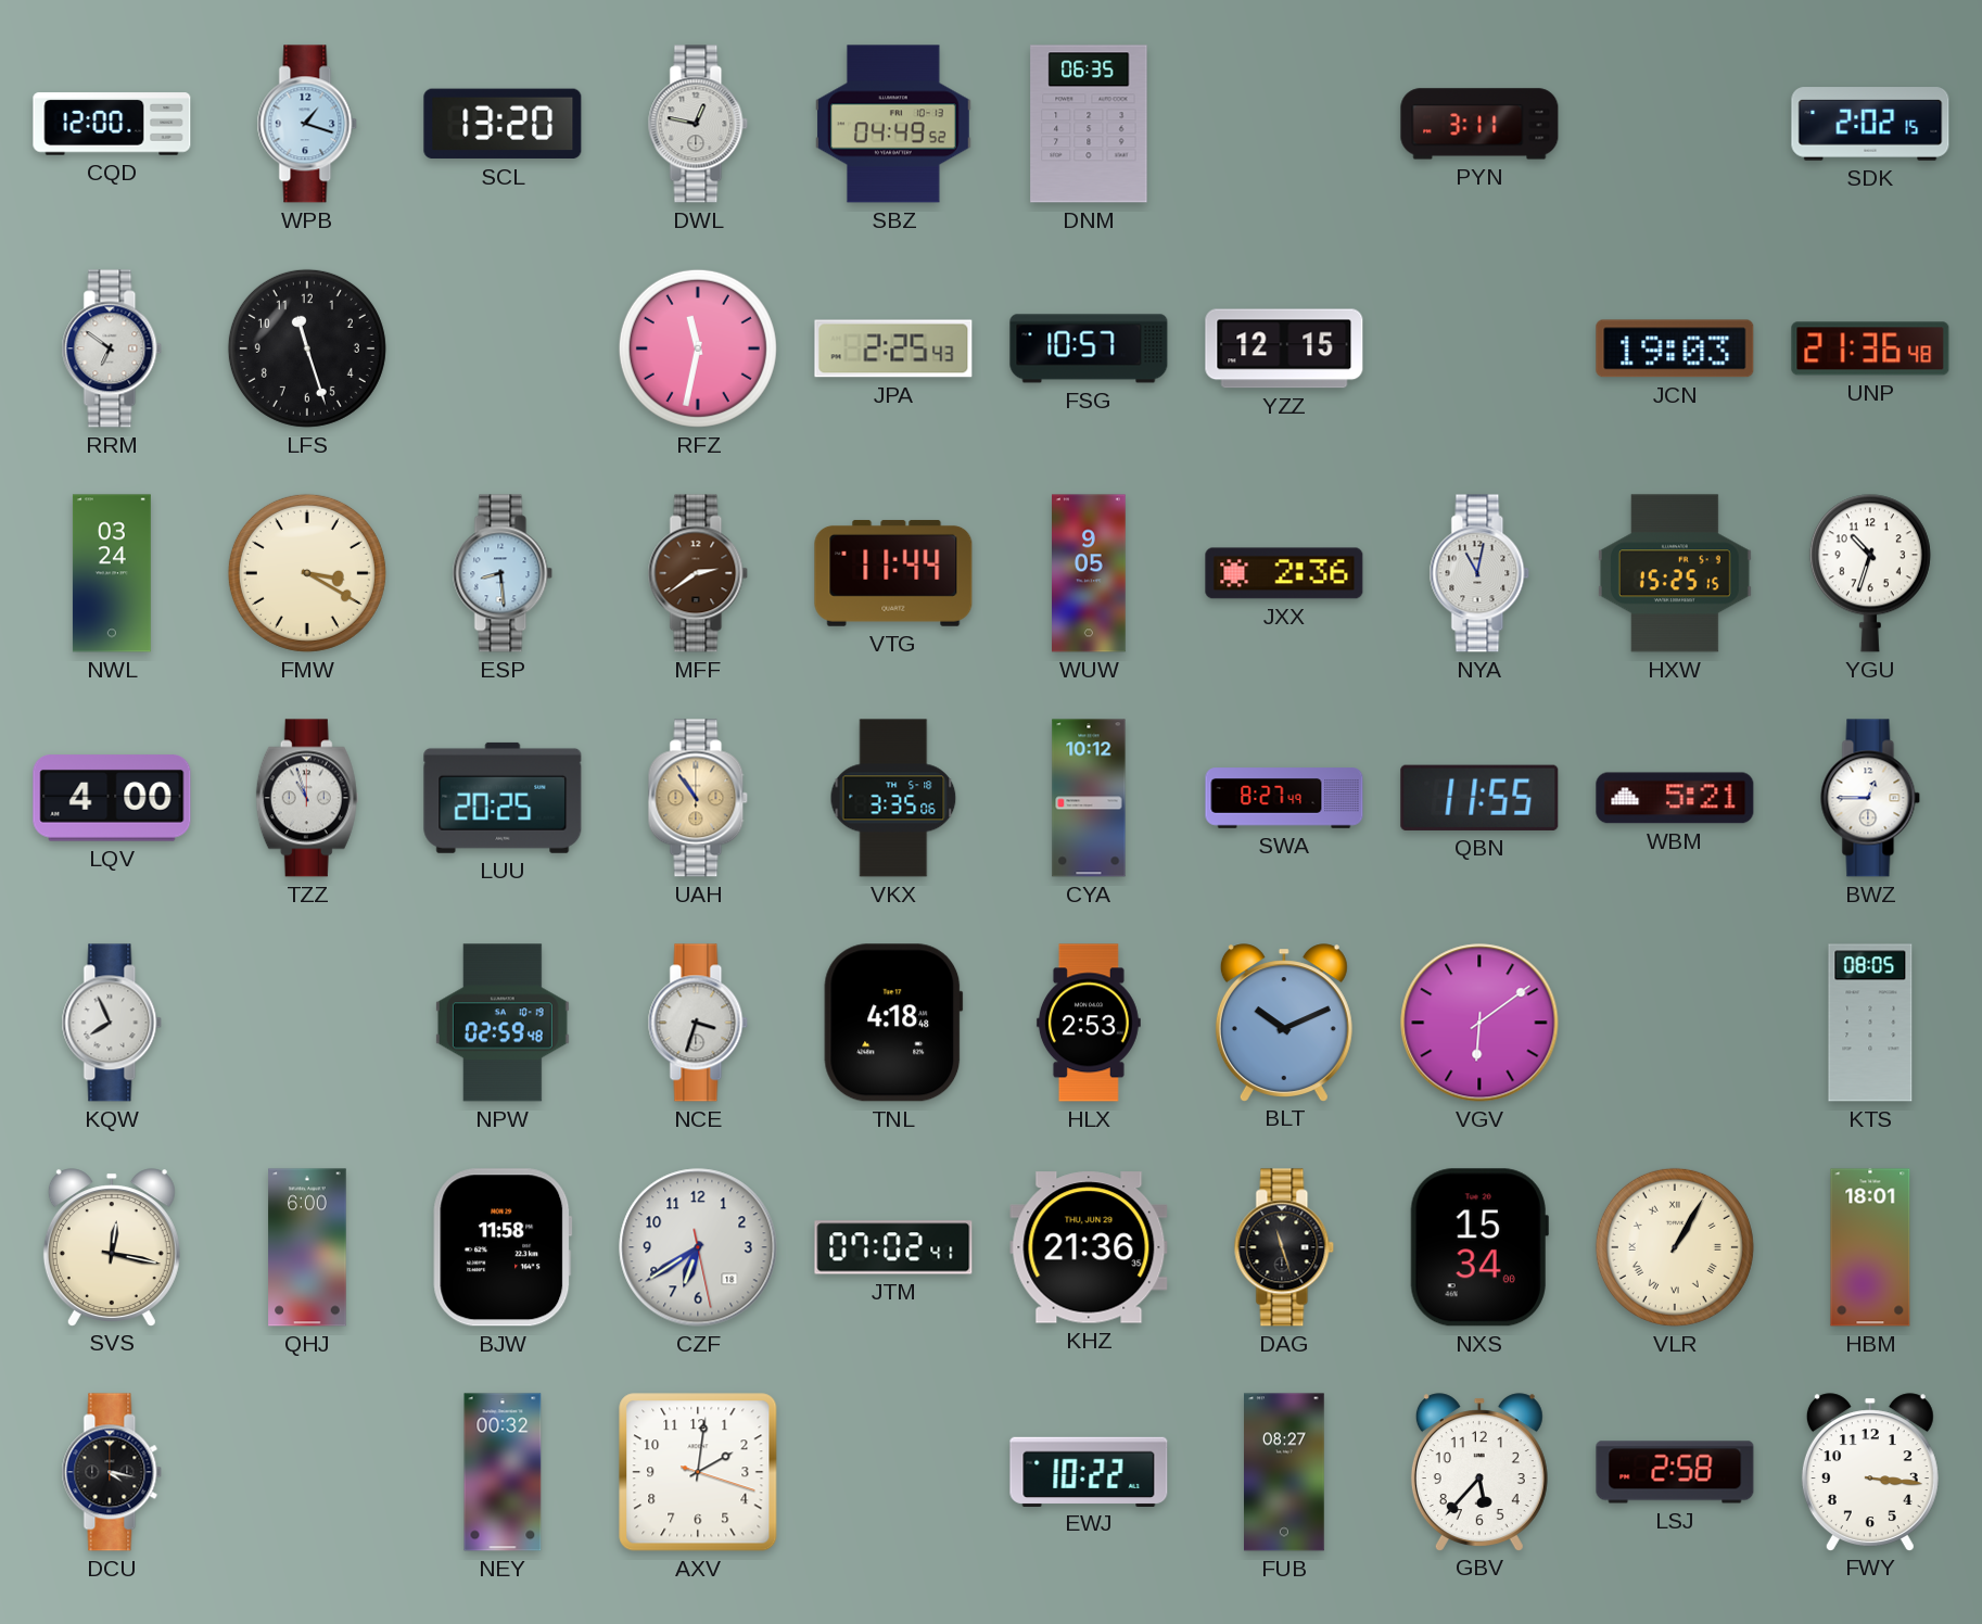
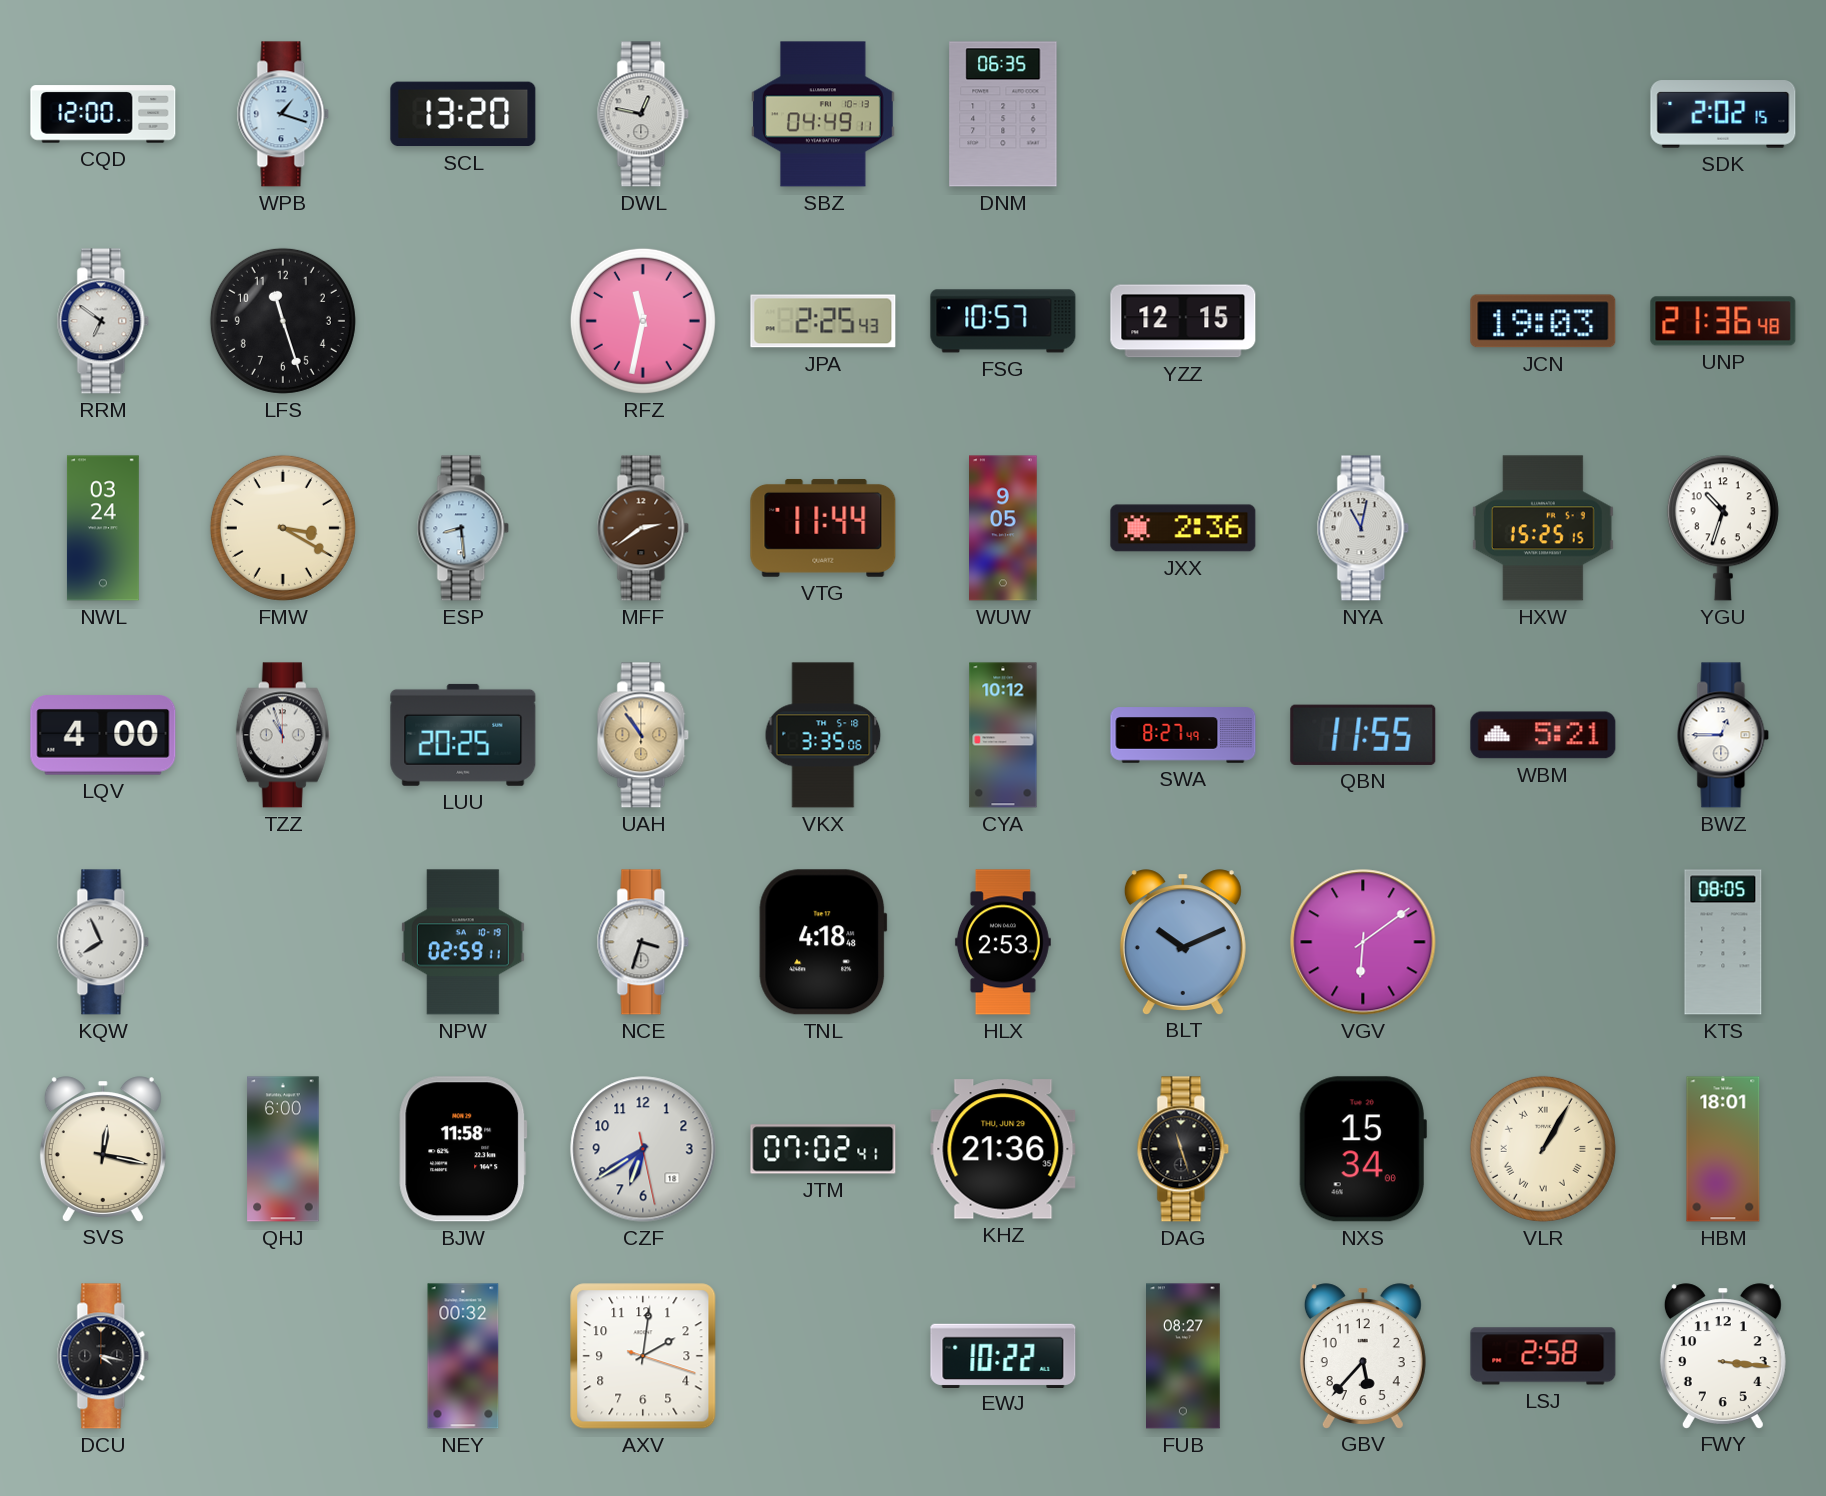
SBZ: 04:49:52 -> 04:49:11
PYN: 3:11 -> none
NPW: 02:59:48 -> 02:59:11
